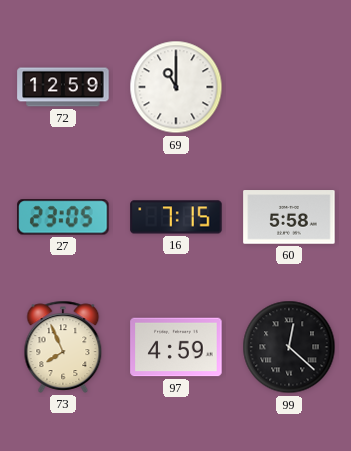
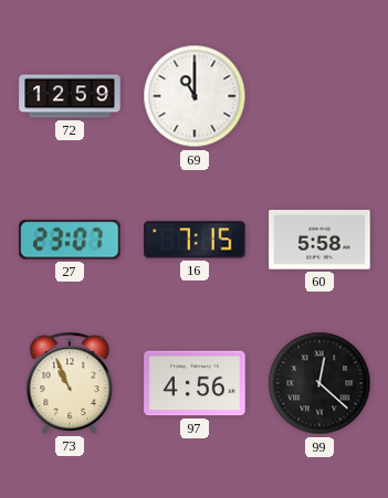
27: 23:05 -> 23:07
73: 7:56 -> 10:56
97: 4:59 -> 4:56
